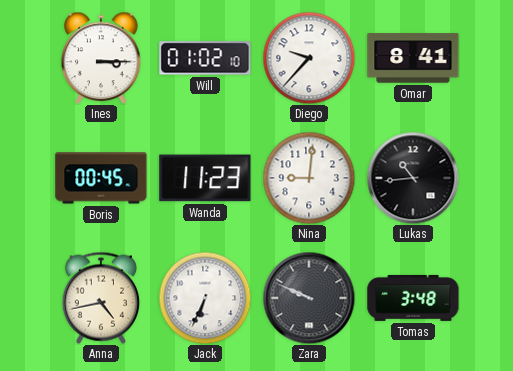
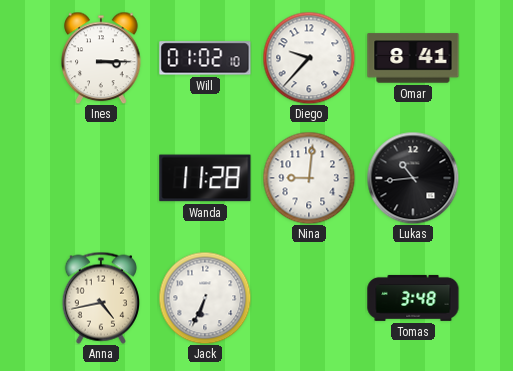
Boris: 00:45 -> none
Wanda: 11:23 -> 11:28
Zara: 9:49 -> none
